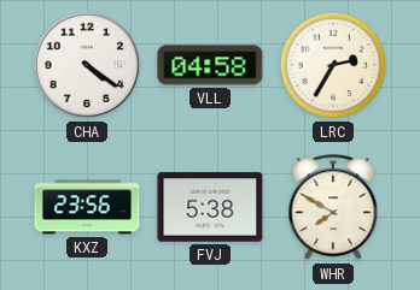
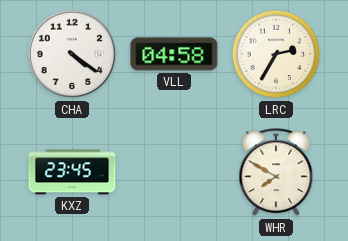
KXZ: 23:56 -> 23:45
FVJ: 5:38 -> none
